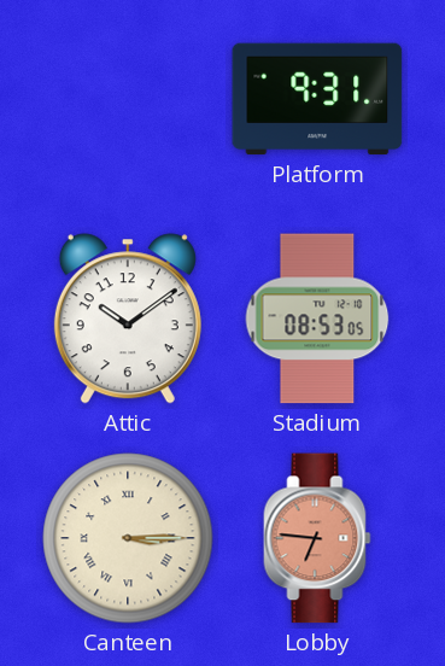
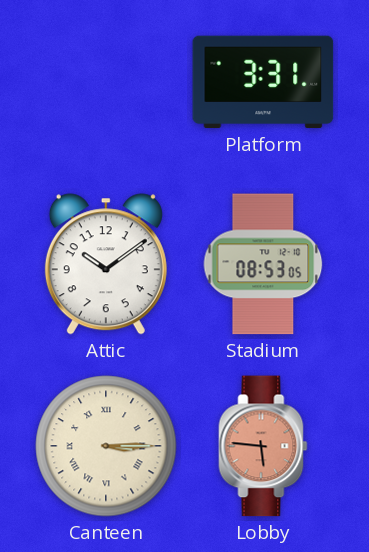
Platform: 9:31 -> 3:31
Lobby: 6:46 -> 5:46
